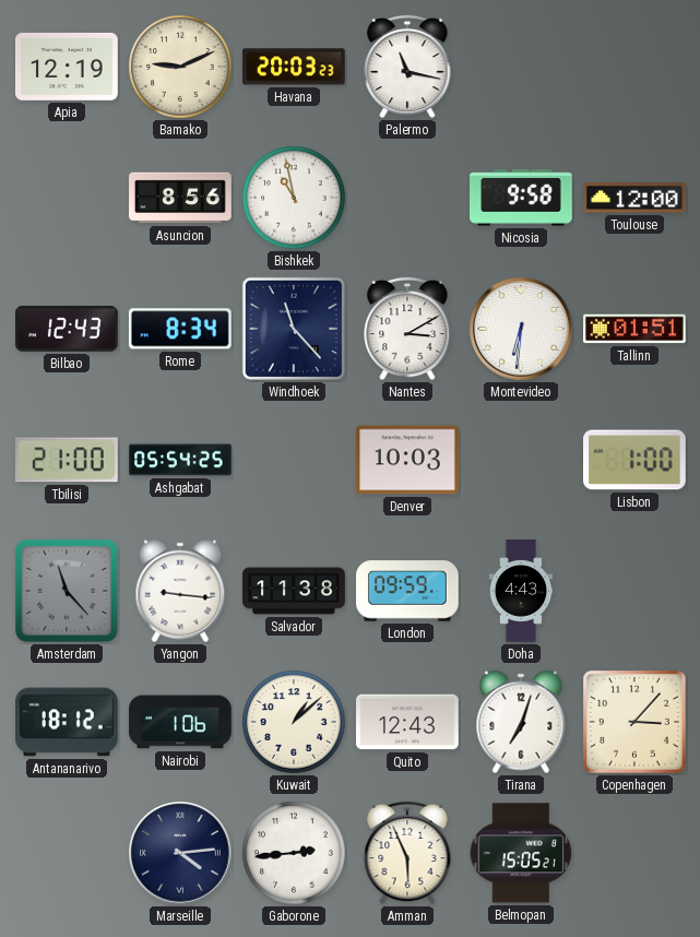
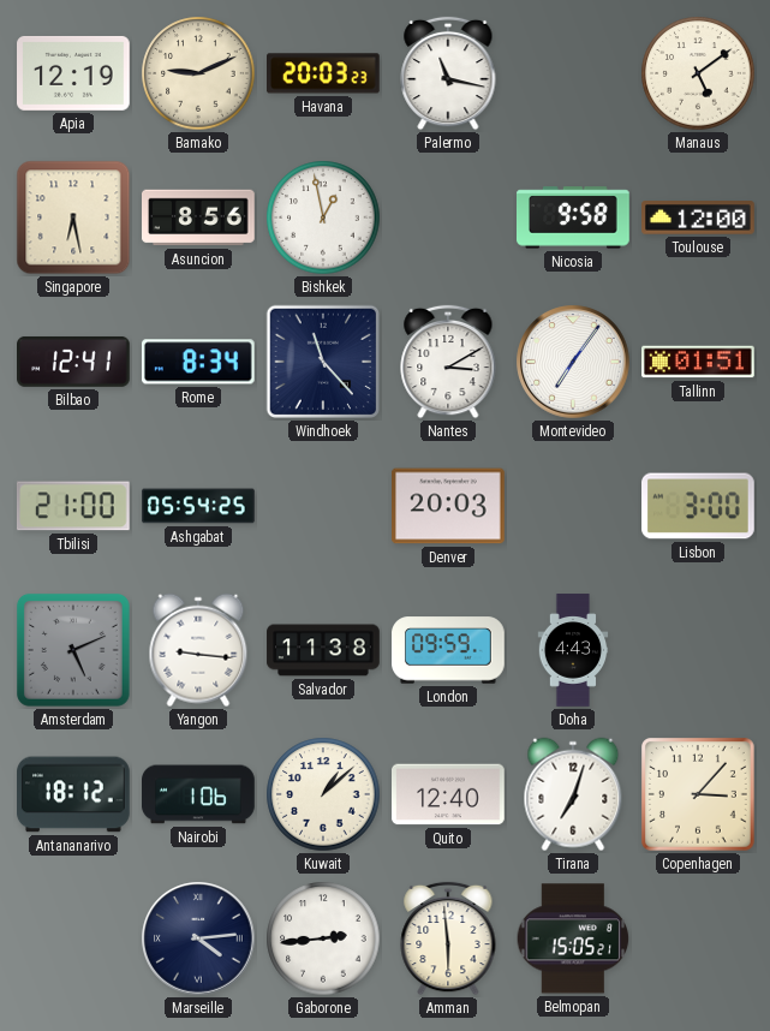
Manaus: none -> 5:09
Singapore: none -> 6:28
Bishkek: 10:58 -> 12:58
Bilbao: 12:43 -> 12:41
Montevideo: 6:31 -> 7:06
Denver: 10:03 -> 20:03
Lisbon: 1:00 -> 3:00
Amsterdam: 11:23 -> 5:11
Quito: 12:43 -> 12:40
Amman: 5:56 -> 5:59
